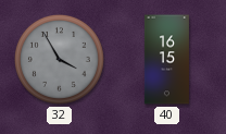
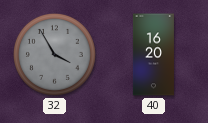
40: 16:15 -> 16:20
